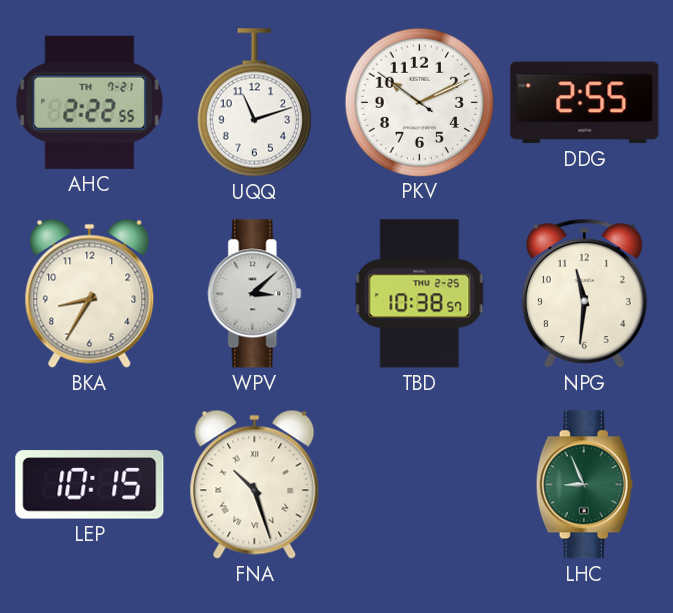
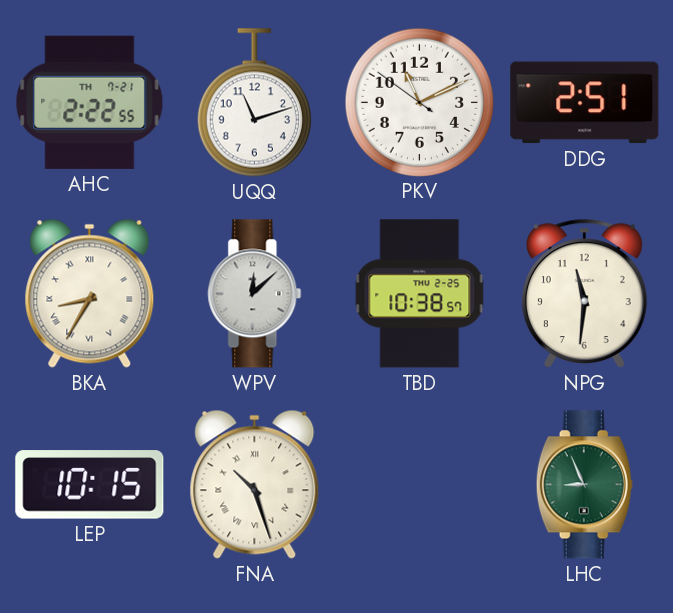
PKV: 10:10 -> 11:10
DDG: 2:55 -> 2:51
BKA numerals: Arabic -> Roman
WPV: 3:08 -> 12:08
